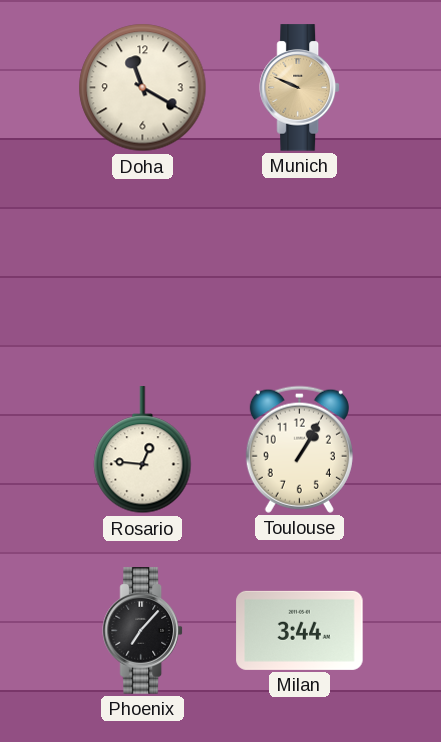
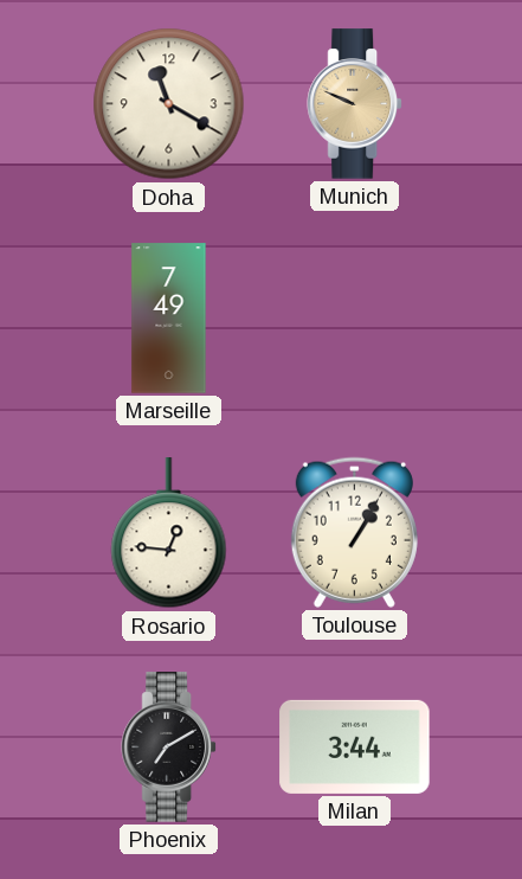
Marseille: none -> 7:49
Phoenix: 7:07 -> 7:10
